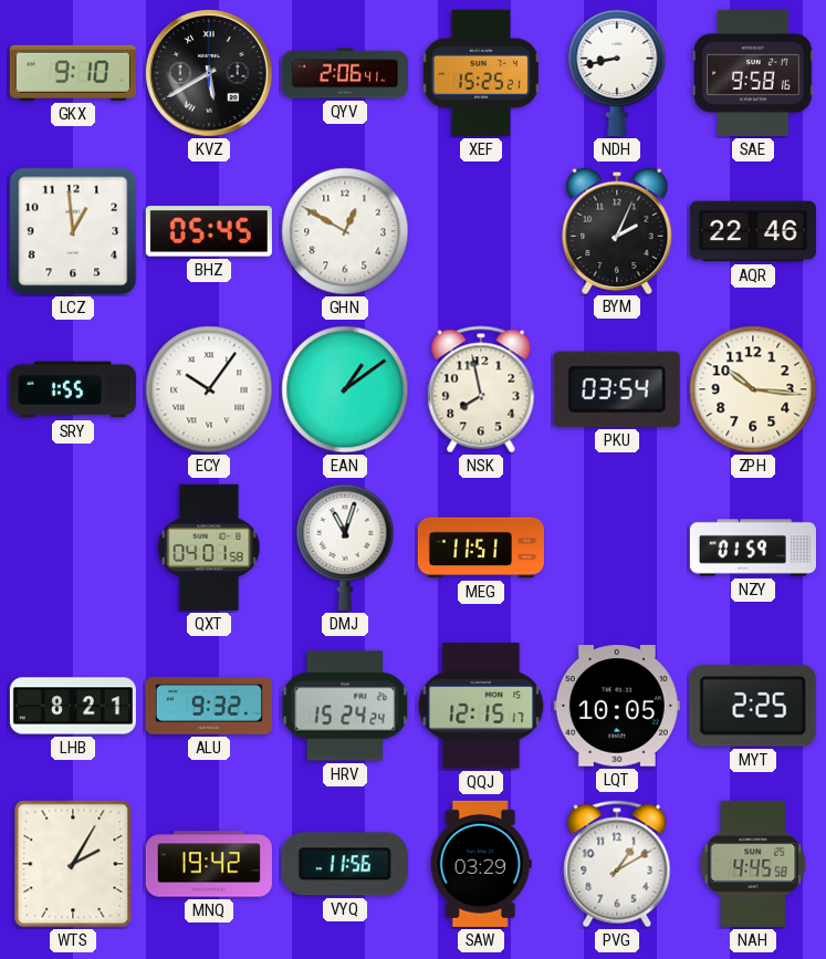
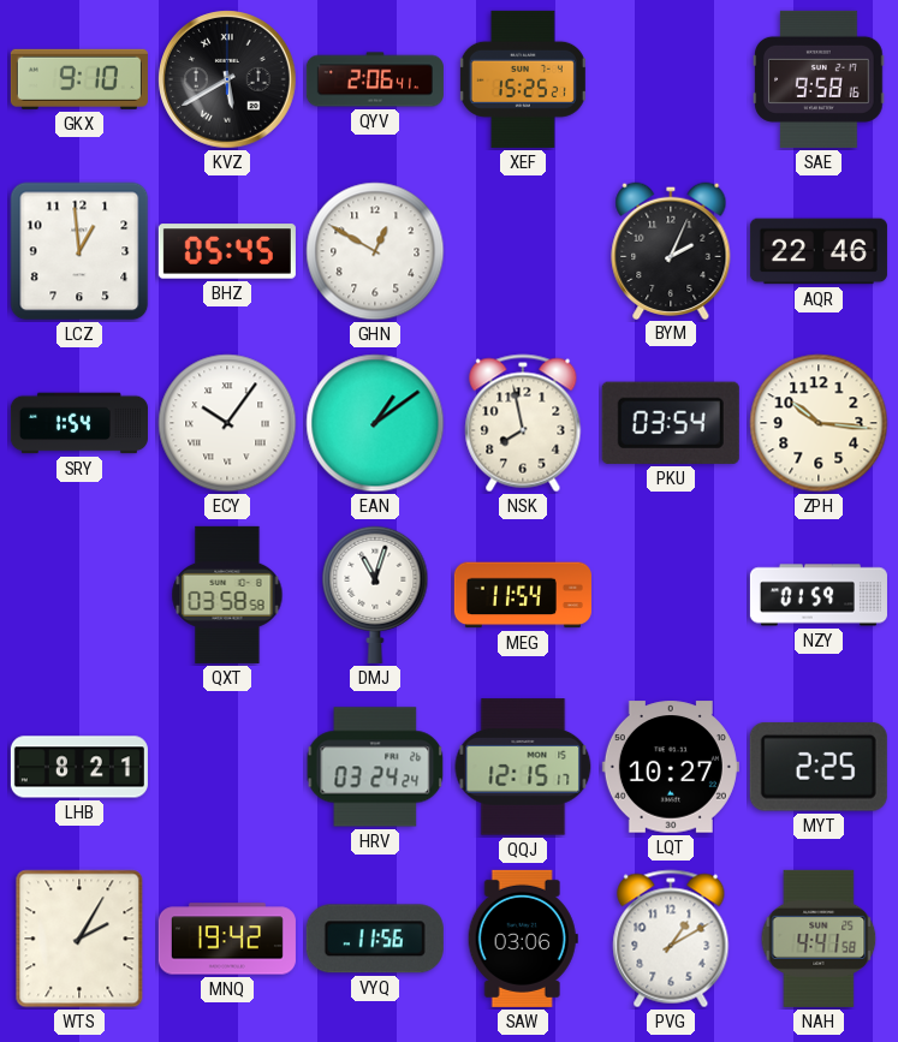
NDH: 8:43 -> none
SRY: 1:55 -> 1:54
QXT: 04:01 -> 03:58
MEG: 11:51 -> 11:54
ALU: 9:32 -> none
HRV: 15:24 -> 03:24
LQT: 10:05 -> 10:27
SAW: 03:29 -> 03:06
NAH: 4:45 -> 4:41
